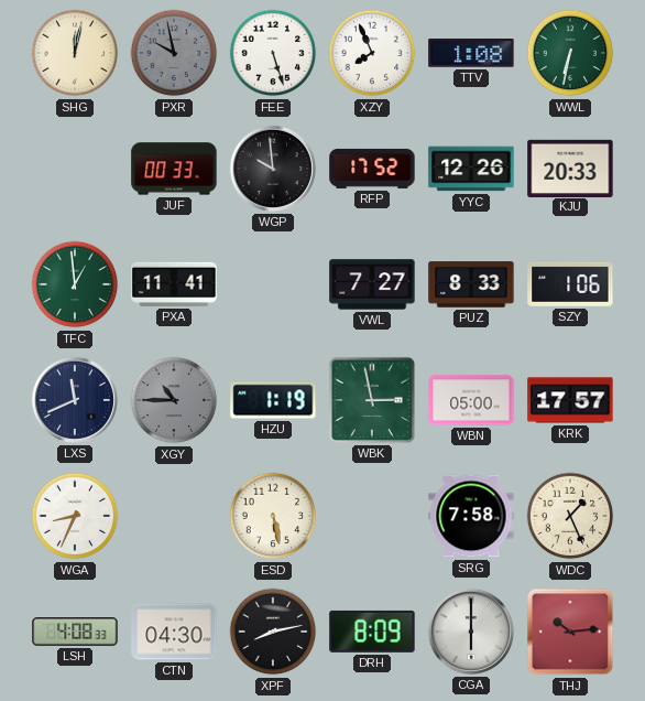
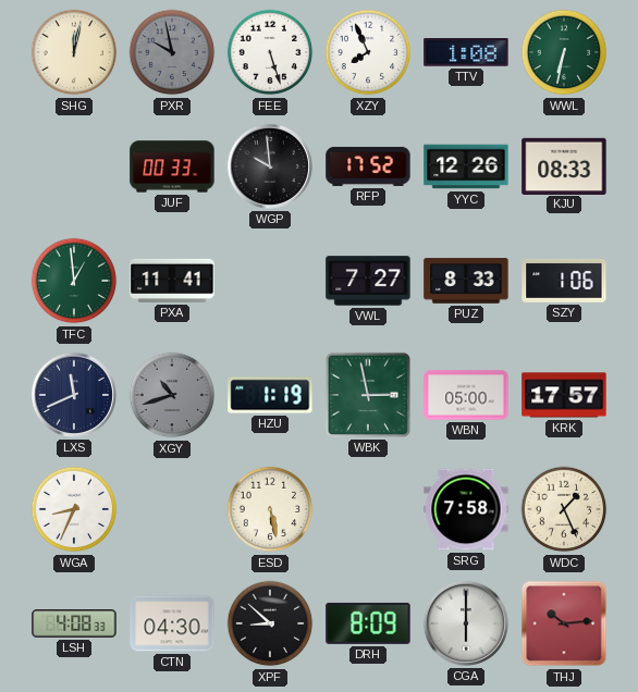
KJU: 20:33 -> 08:33
XGY: 10:45 -> 10:42
XPF: 8:13 -> 8:52
